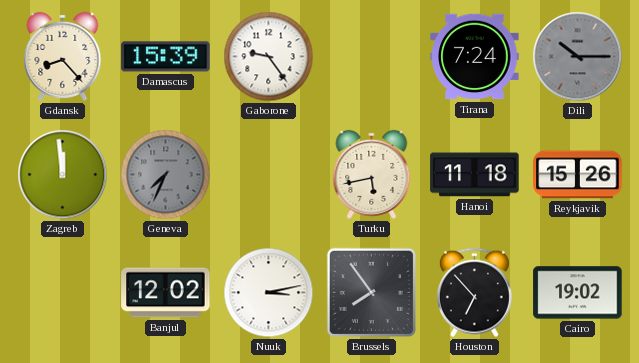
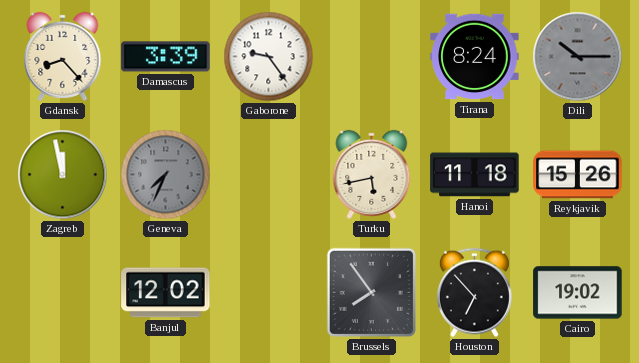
Damascus: 15:39 -> 3:39
Tirana: 7:24 -> 8:24
Zagreb: 11:59 -> 11:58
Nuuk: 3:13 -> none
